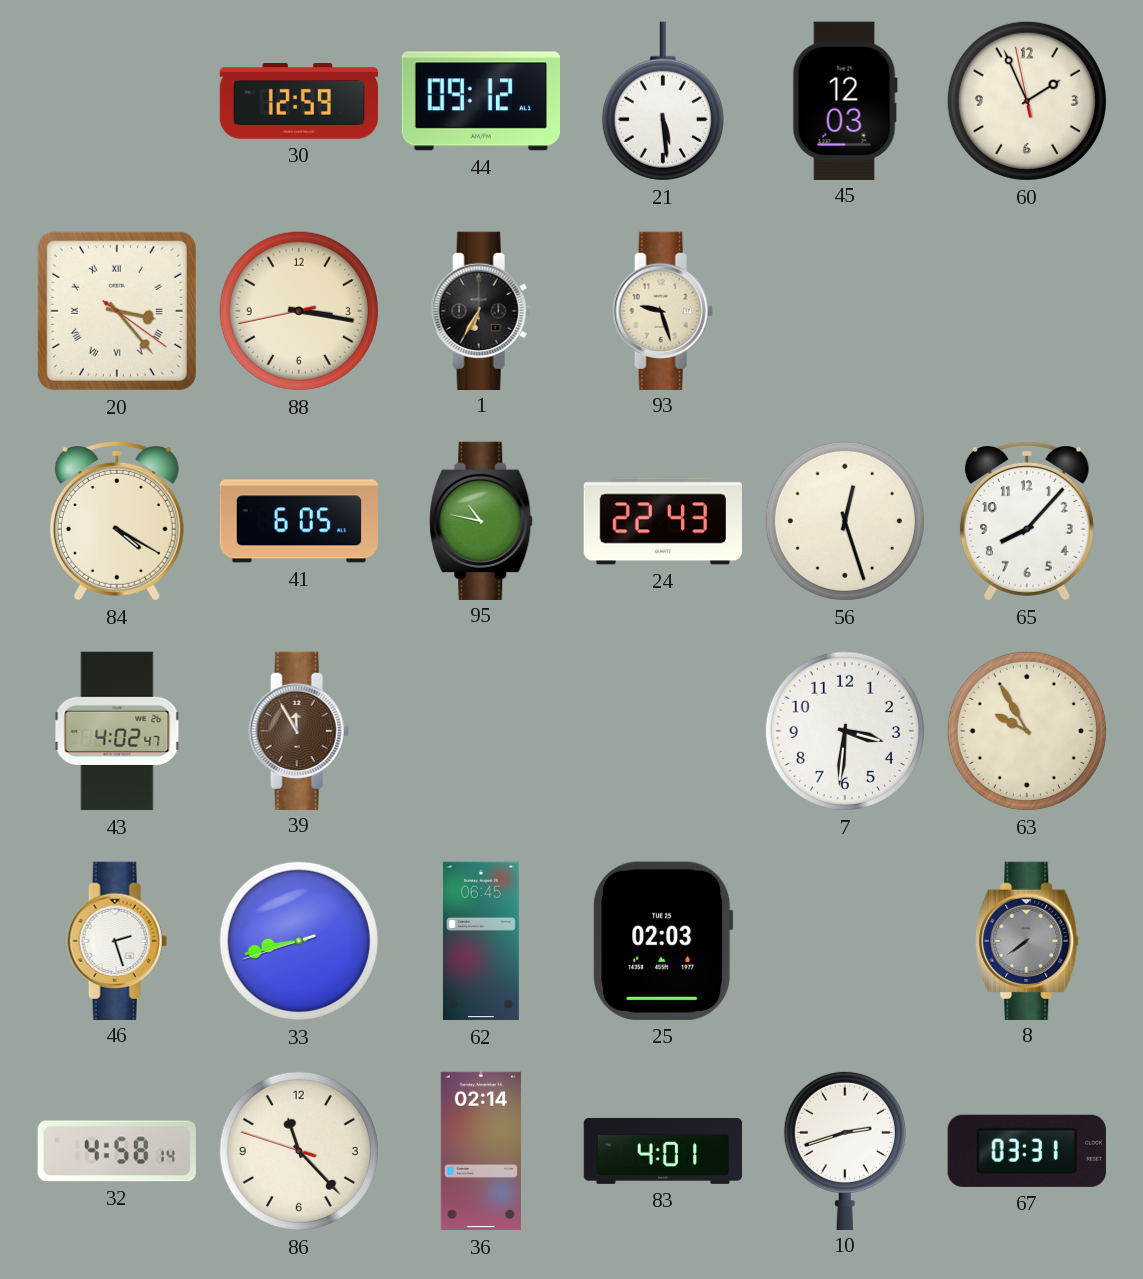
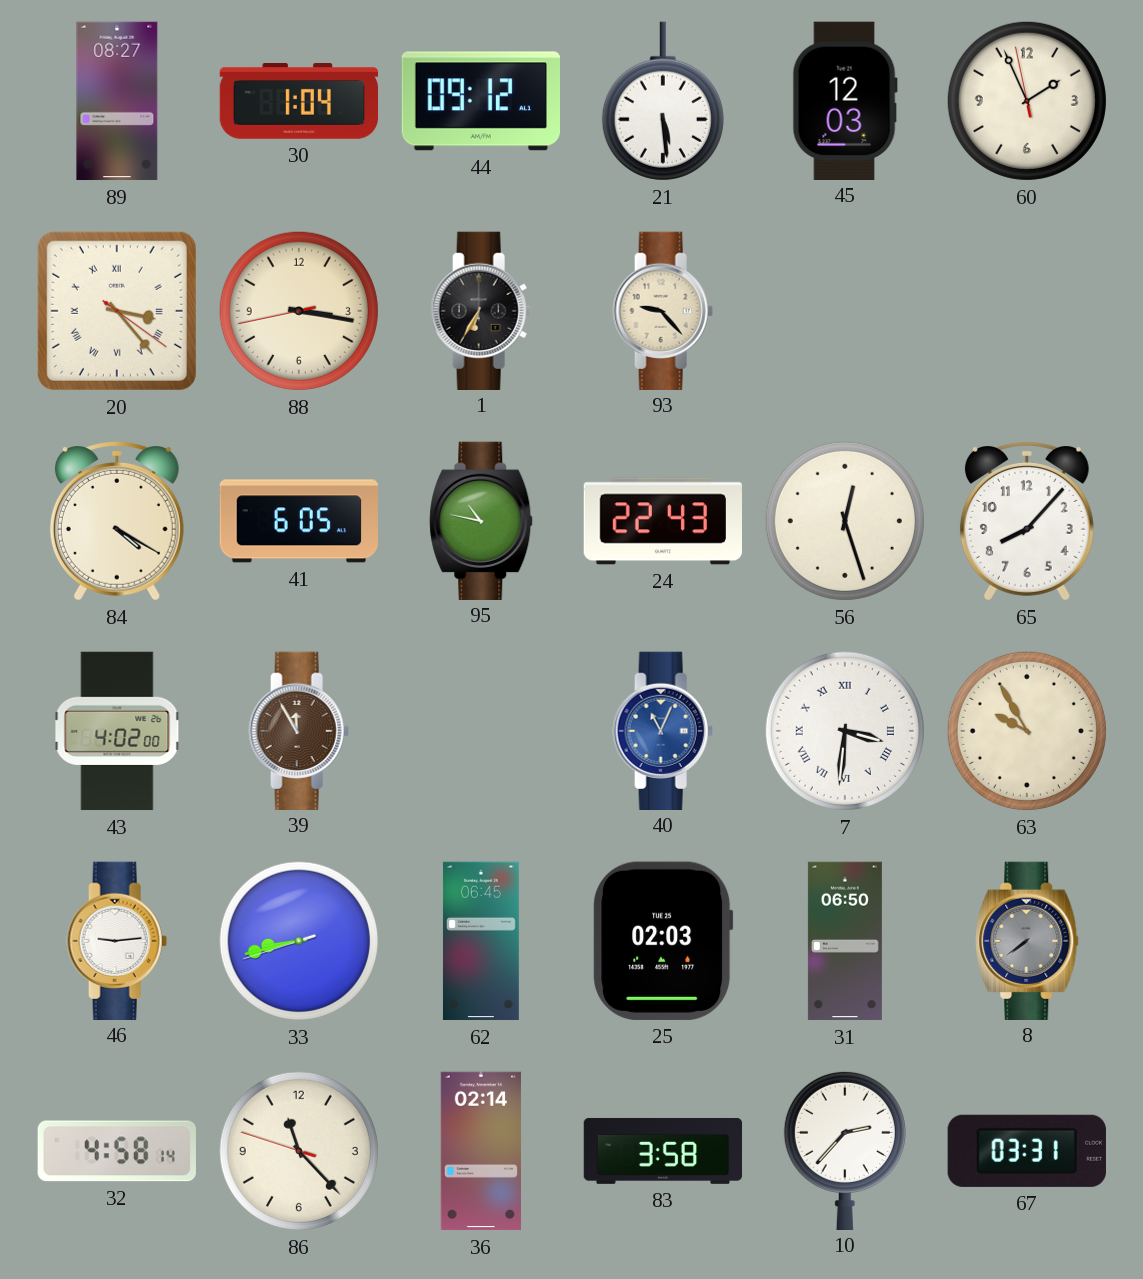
89: none -> 08:27
30: 12:59 -> 1:04
93: 9:27 -> 9:23
43: 4:02:47 -> 4:02:00
40: none -> 11:04
7 numerals: Arabic -> Roman
46: 2:27 -> 9:14
31: none -> 06:50
83: 4:01 -> 3:58
10: 2:42 -> 2:37
